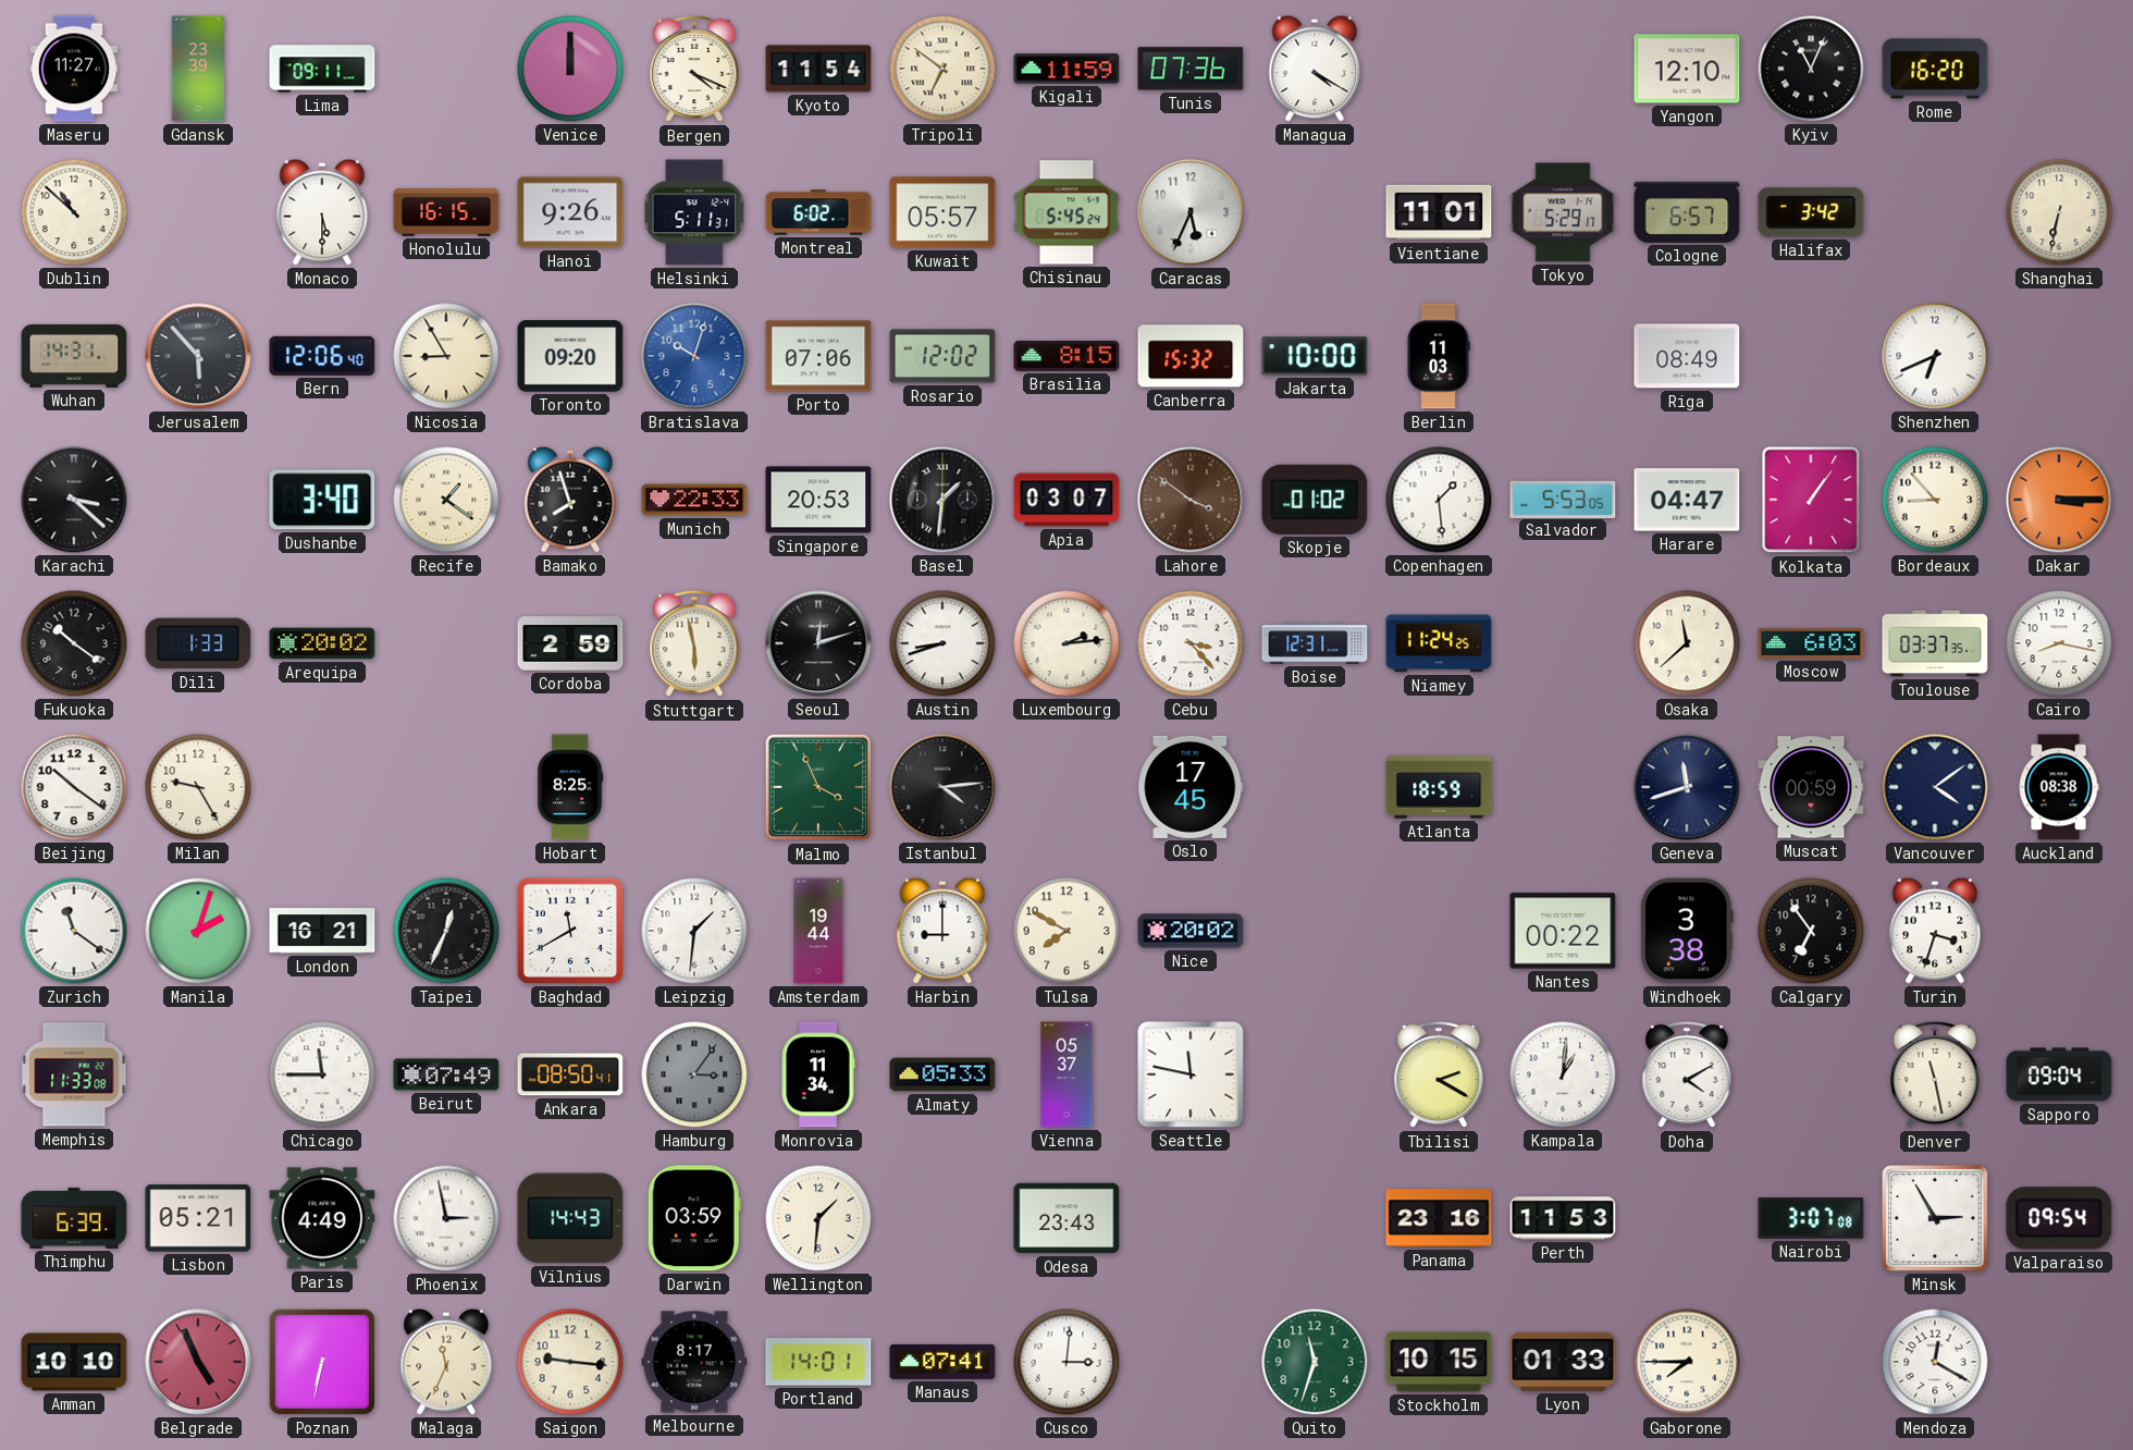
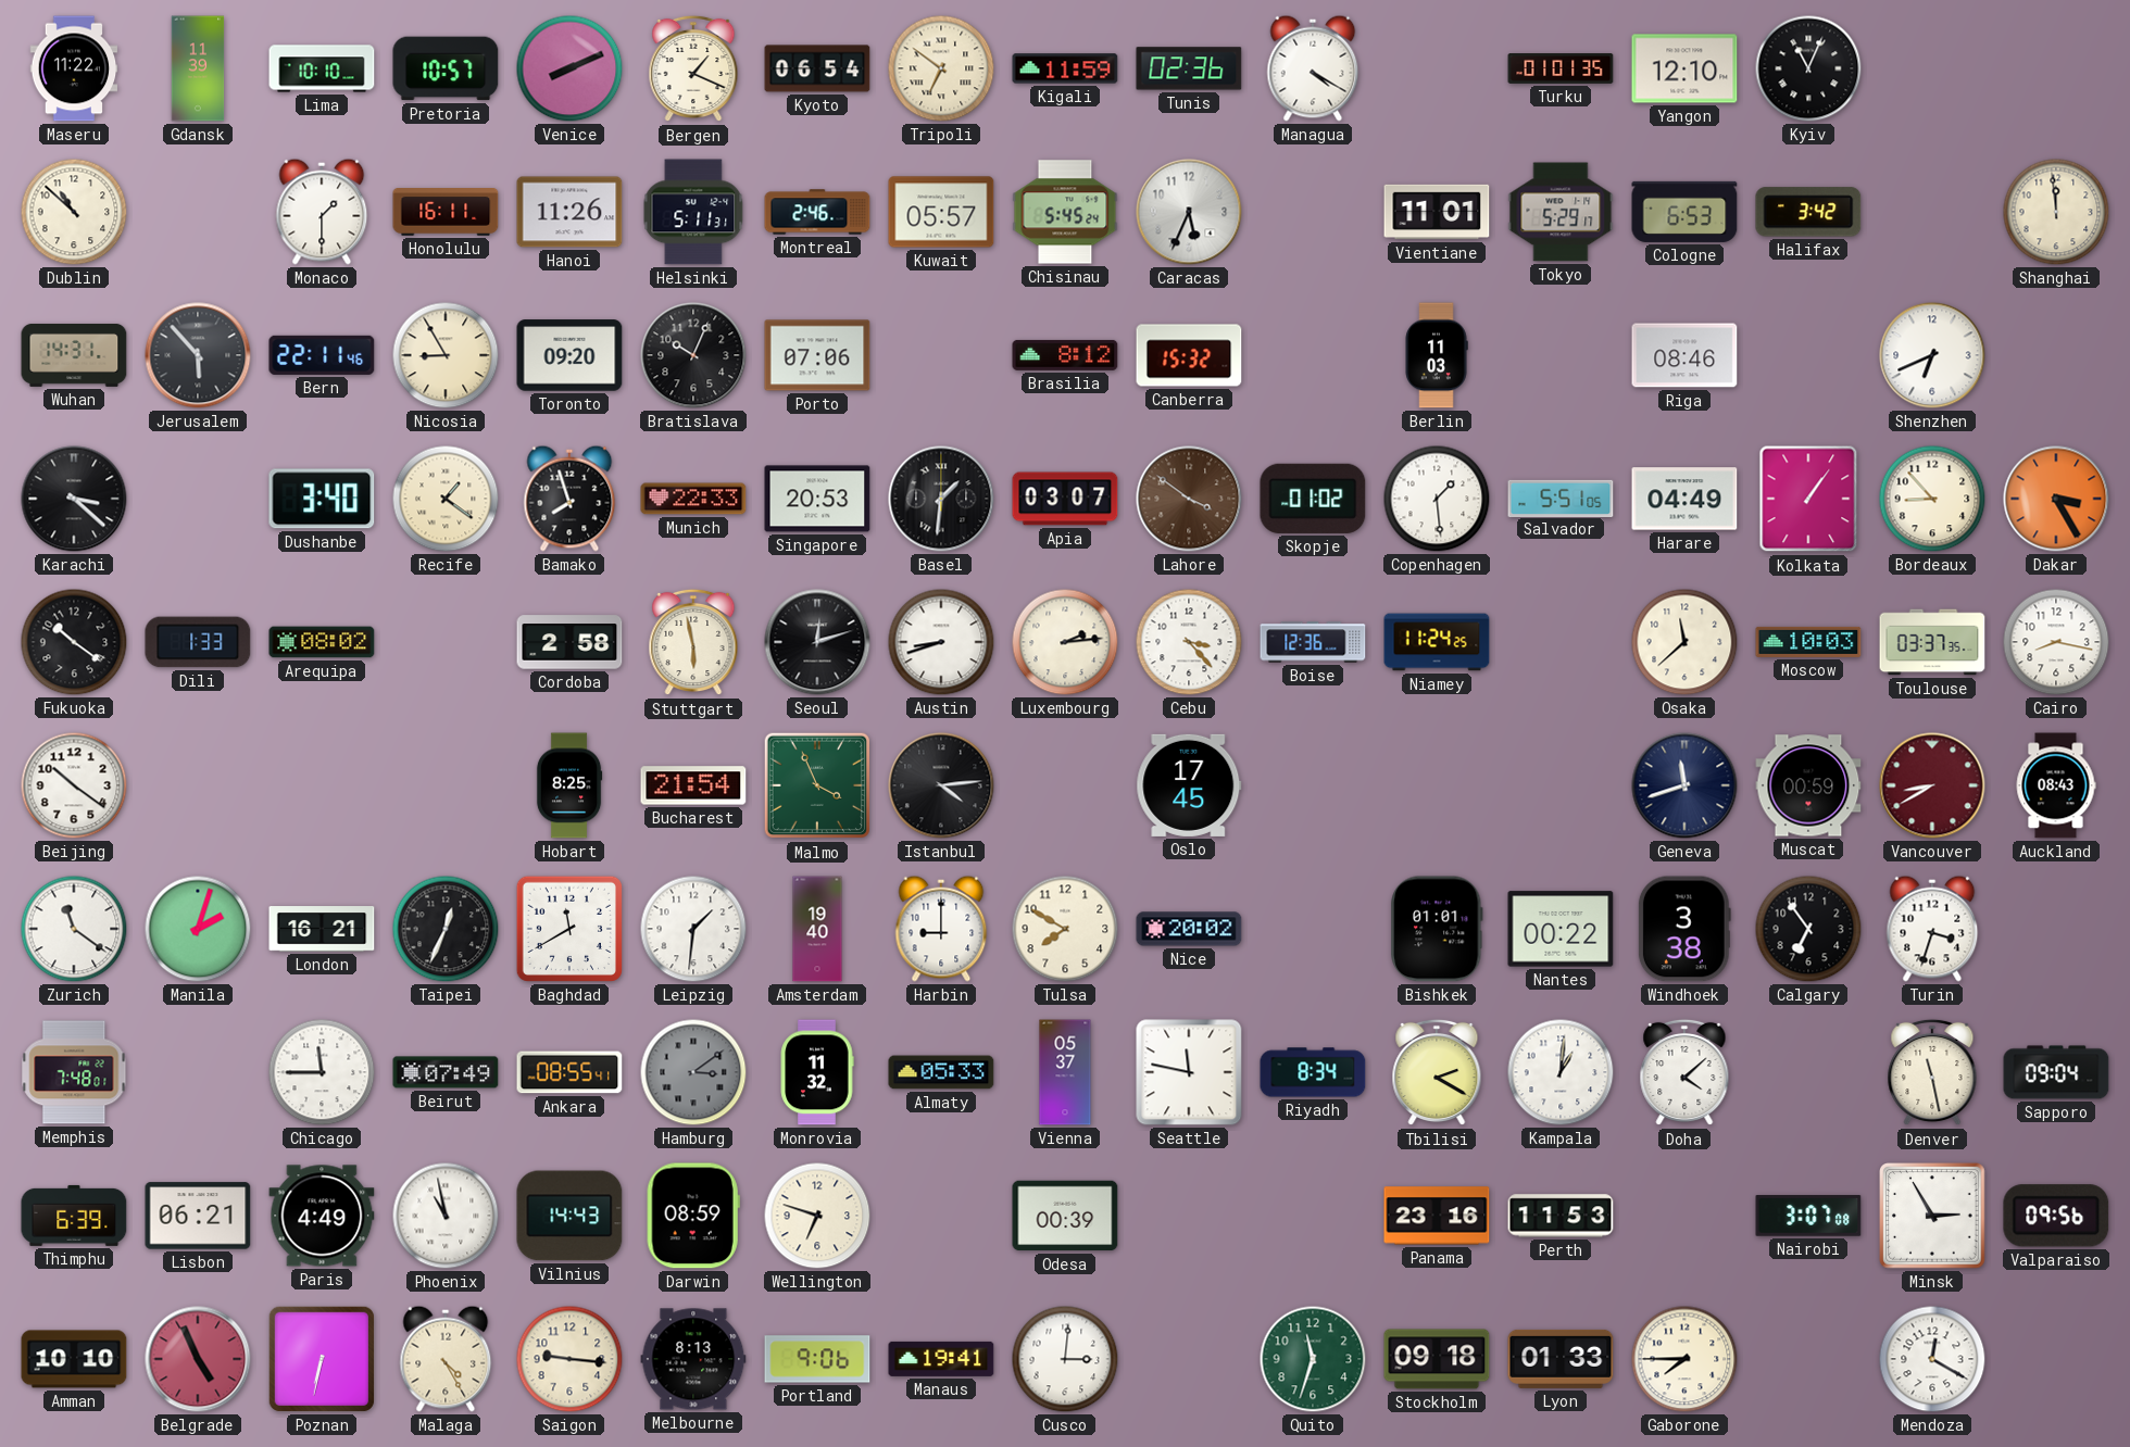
Maseru: 11:27 -> 11:22
Gdansk: 23:39 -> 11:39
Lima: 09:11 -> 10:10
Pretoria: none -> 10:57
Venice: 12:00 -> 8:11
Bergen: 4:19 -> 1:19
Kyoto: 11:54 -> 06:54
Tunis: 07:36 -> 02:36
Turku: none -> 01:01
Rome: 16:20 -> none
Monaco: 5:30 -> 1:30
Honolulu: 16:15 -> 16:11
Hanoi: 9:26 -> 11:26
Montreal: 6:02 -> 2:46
Cologne: 6:57 -> 6:53
Shanghai: 6:32 -> 11:59
Bern: 12:06 -> 22:11
Bratislava: 10:03 -> 10:04
Bratislava dial: blue -> black
Rosario: 12:02 -> none
Brasilia: 8:15 -> 8:12
Jakarta: 10:00 -> none
Riga: 08:49 -> 08:46
Salvador: 5:53 -> 5:51
Harare: 04:47 -> 04:49
Dakar: 3:15 -> 3:25
Arequipa: 20:02 -> 08:02
Cordoba: 2:59 -> 2:58
Boise: 12:31 -> 12:36
Moscow: 6:03 -> 10:03
Milan: 9:25 -> none
Bucharest: none -> 21:54
Atlanta: 18:59 -> none
Vancouver: 4:09 -> 8:40
Vancouver dial: navy -> burgundy
Auckland: 08:38 -> 08:43
Amsterdam: 19:44 -> 19:40
Bishkek: none -> 01:01
Memphis: 11:33 -> 7:48
Ankara: 08:50 -> 08:55
Hamburg: 3:06 -> 3:09
Monrovia: 11:34 -> 11:32
Riyadh: none -> 8:34
Doha: 4:10 -> 4:08
Lisbon: 05:21 -> 06:21
Phoenix: 2:58 -> 10:58
Darwin: 03:59 -> 08:59
Wellington: 1:31 -> 6:48
Odesa: 23:43 -> 00:39
Valparaiso: 09:54 -> 09:56
Malaga: 11:34 -> 4:25
Melbourne: 8:17 -> 8:13
Portland: 14:01 -> 9:06
Manaus: 07:41 -> 19:41
Stockholm: 10:15 -> 09:18
